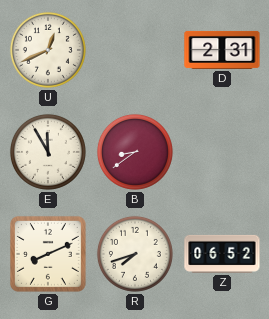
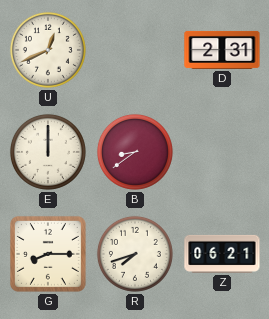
E: 11:55 -> 12:00
G: 8:11 -> 8:15
Z: 06:52 -> 06:21
